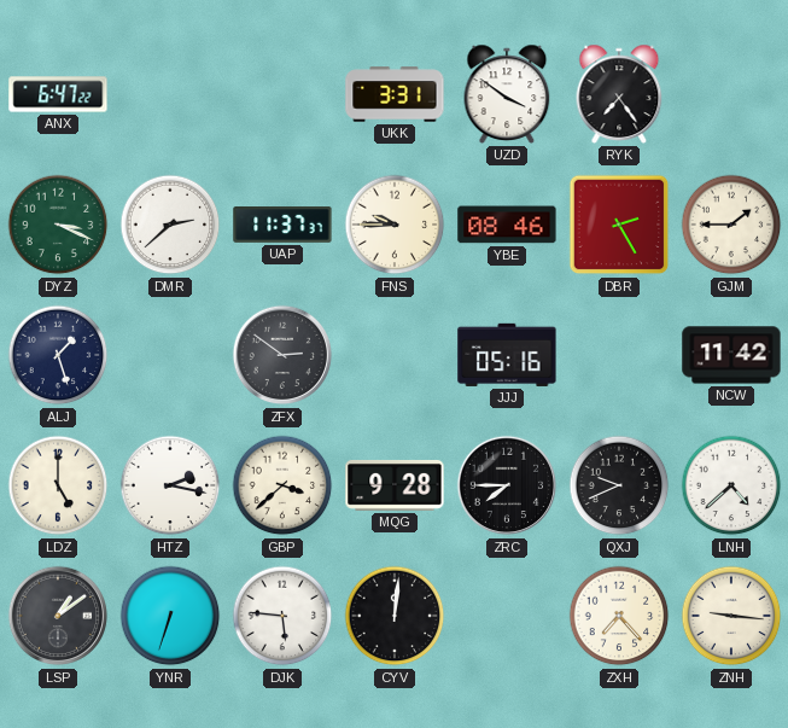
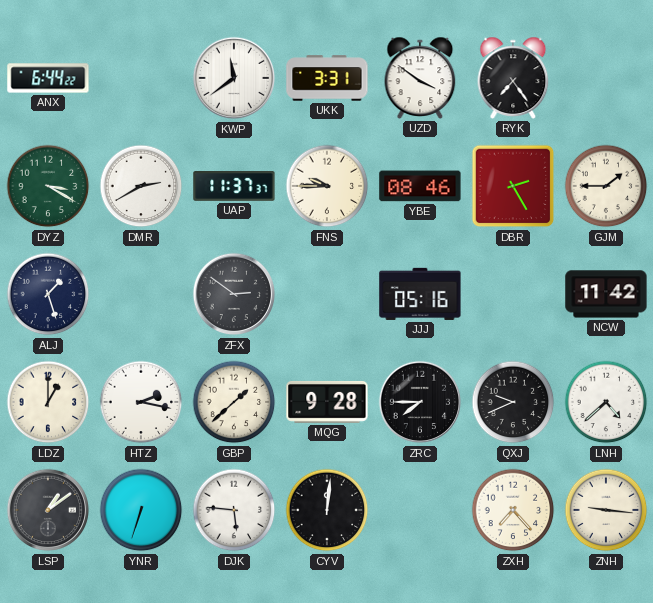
ANX: 6:47 -> 6:44
KWP: none -> 11:39
DYZ: 3:19 -> 3:20
DMR: 2:38 -> 2:40
LDZ: 5:00 -> 1:00
GBP: 3:38 -> 1:38
